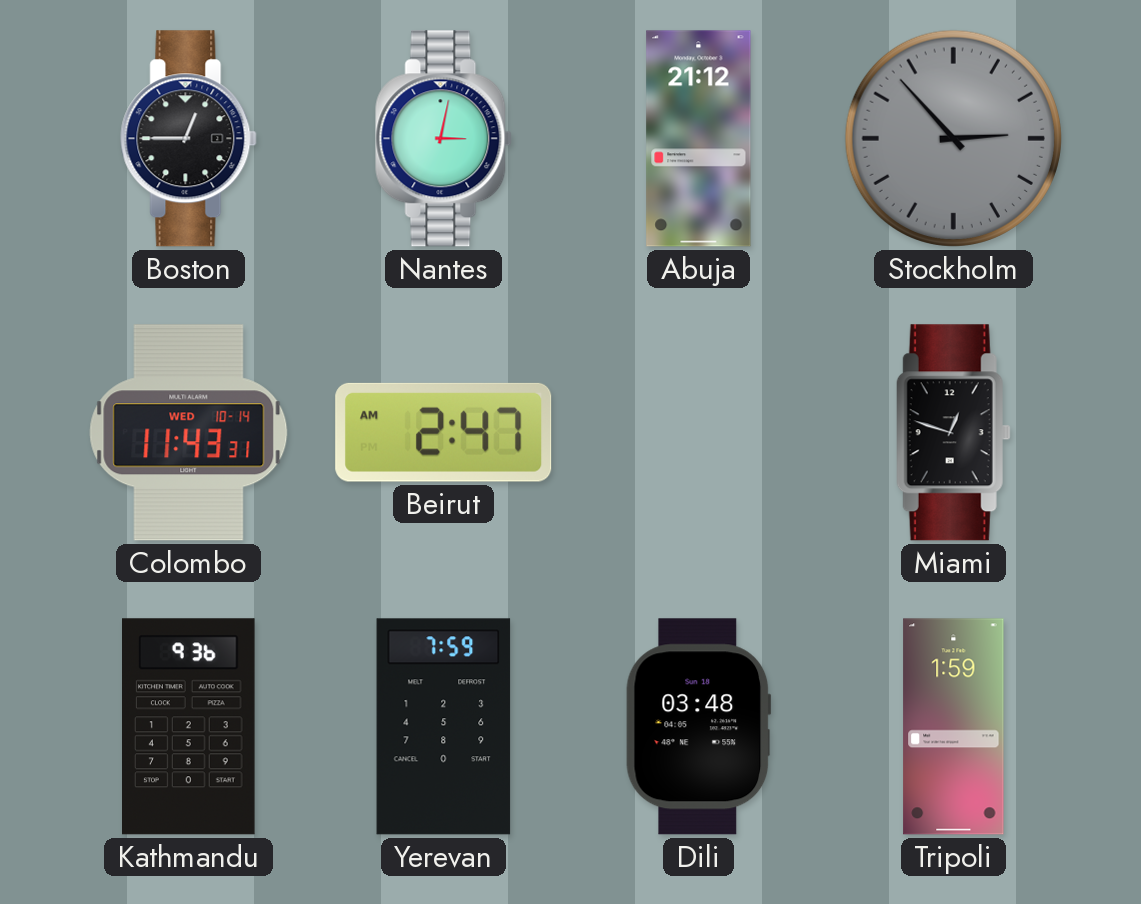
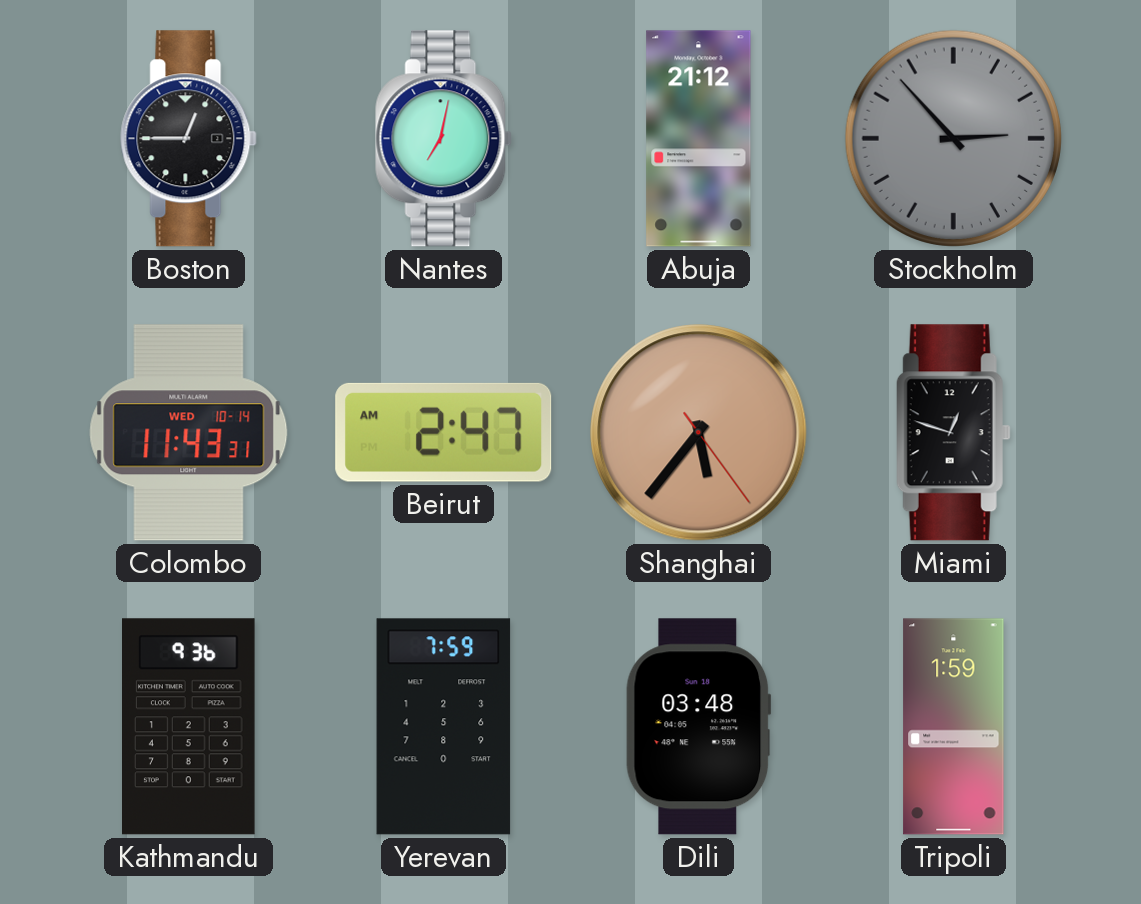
Nantes: 3:02 -> 7:02
Shanghai: none -> 5:36
